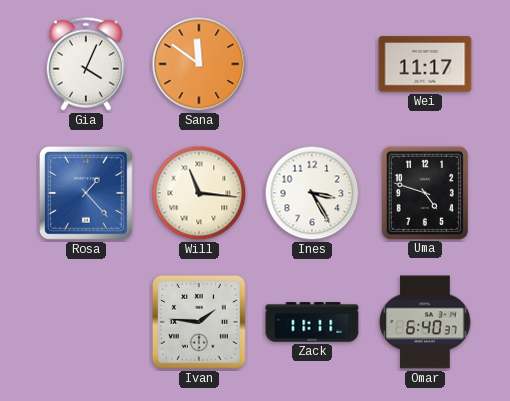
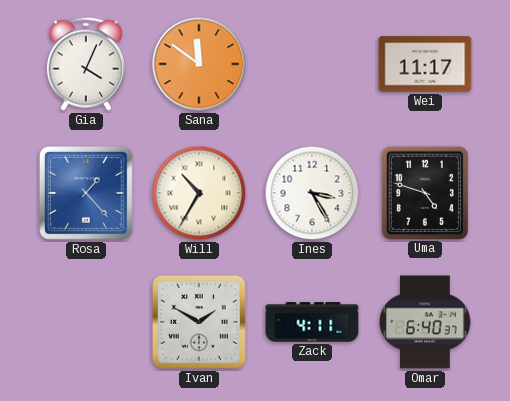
Will: 11:16 -> 10:35
Ivan: 1:46 -> 1:50
Zack: 11:11 -> 4:11
